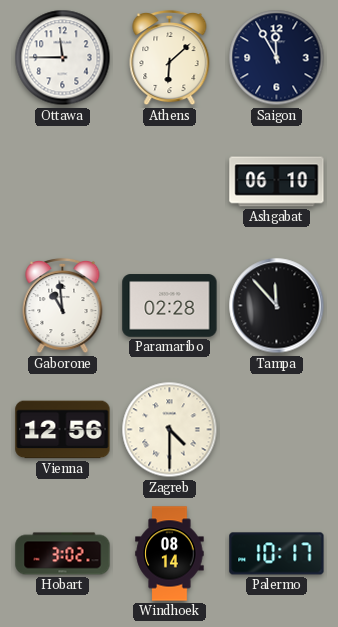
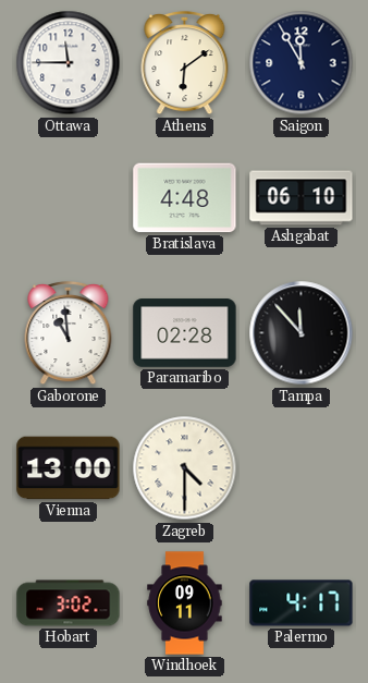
Athens: 6:08 -> 6:09
Bratislava: none -> 4:48
Vienna: 12:56 -> 13:00
Windhoek: 08:14 -> 09:11
Palermo: 10:17 -> 4:17
